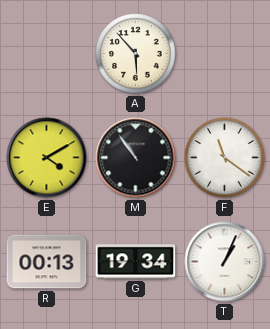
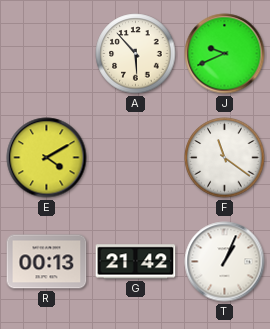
J: none -> 9:41
M: 10:54 -> none
G: 19:34 -> 21:42
